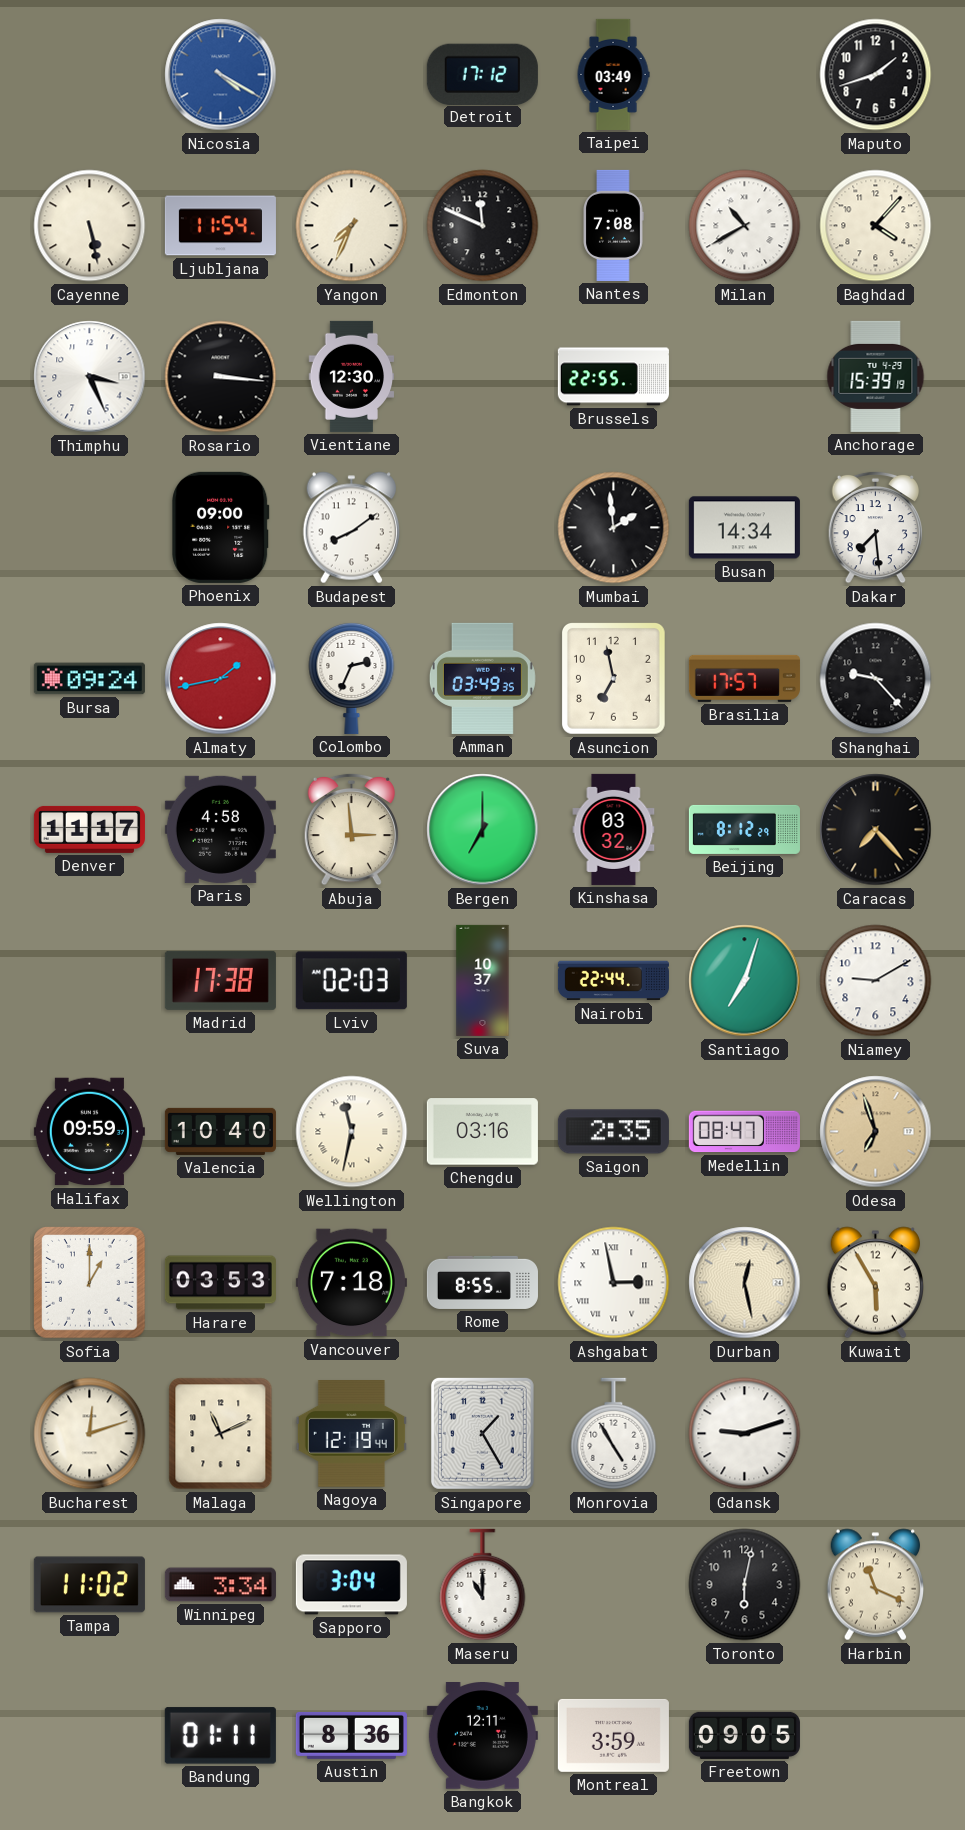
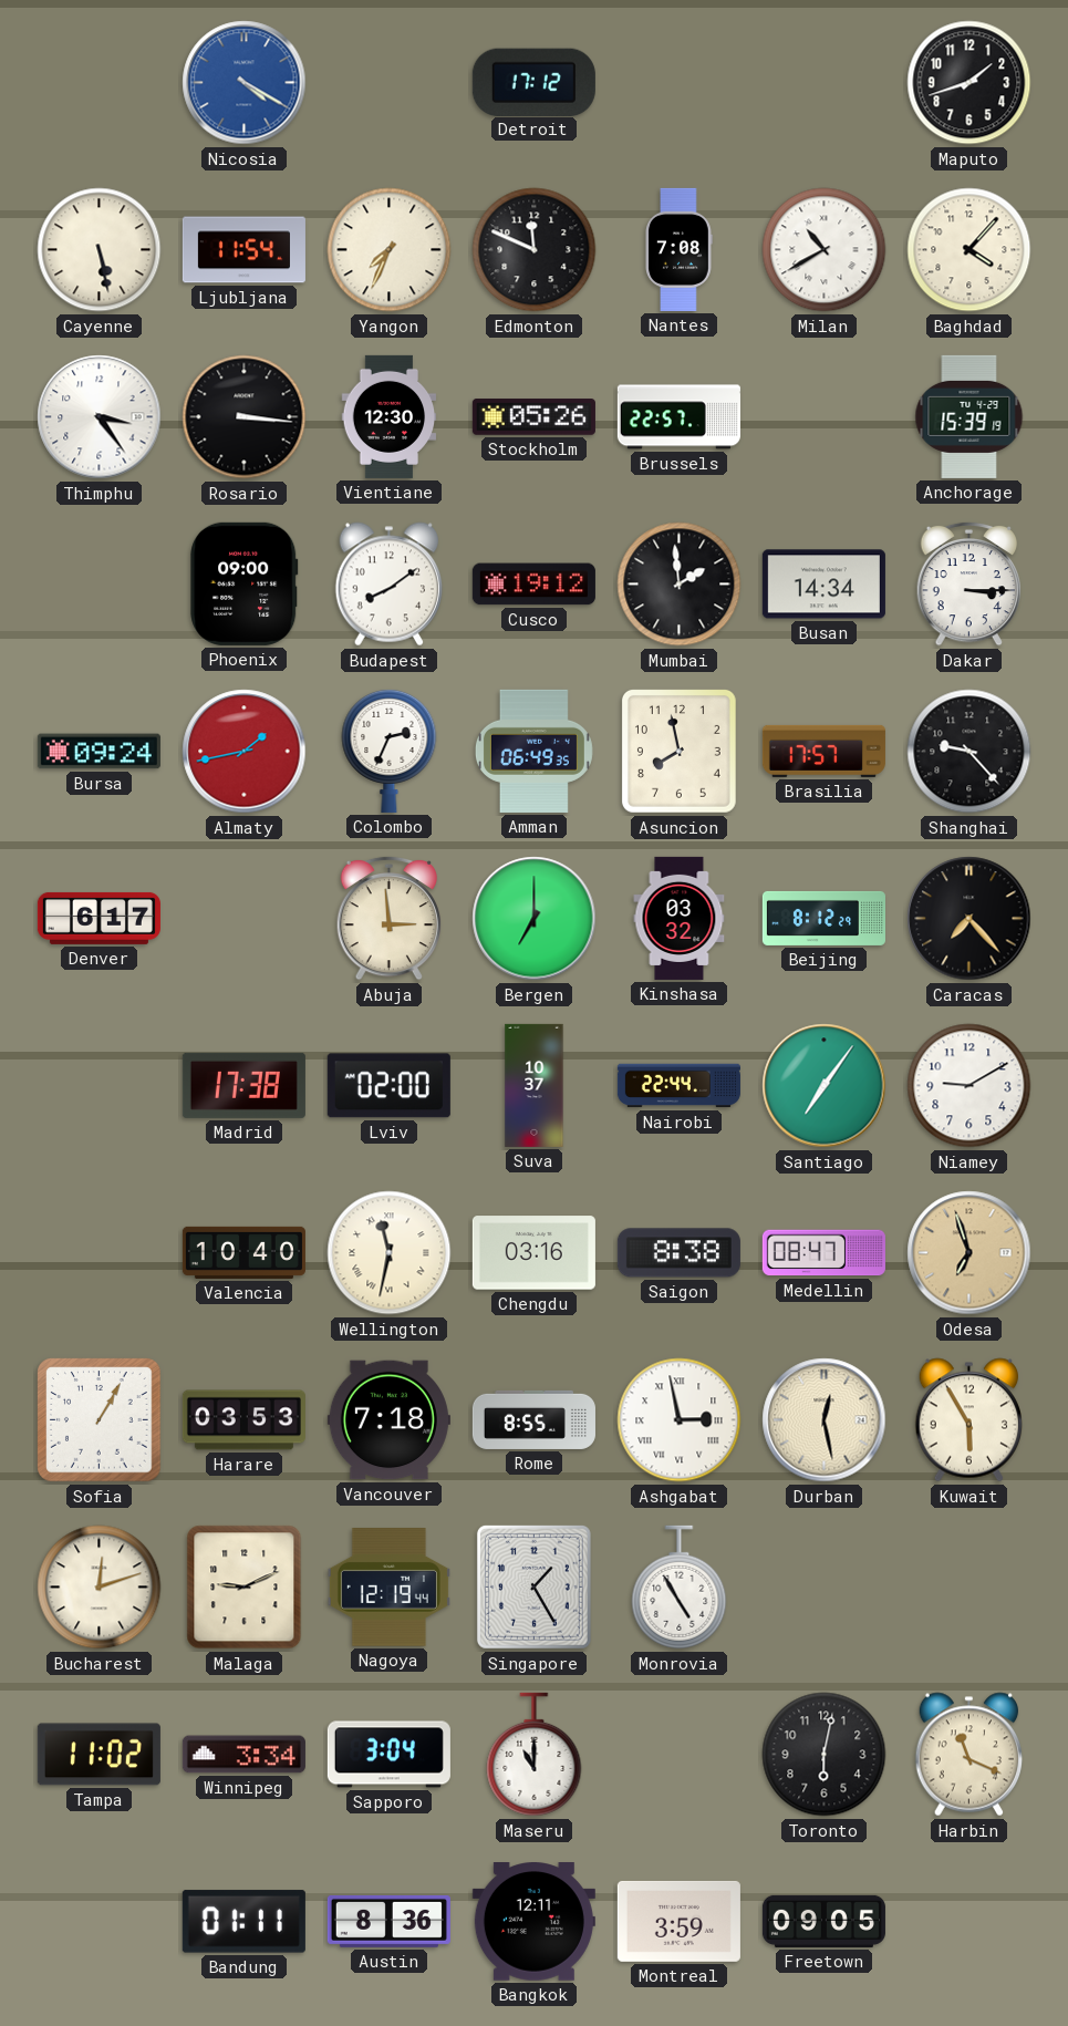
Taipei: 03:49 -> none
Thimphu: 3:26 -> 3:24
Stockholm: none -> 05:26
Brussels: 22:55 -> 22:57
Cusco: none -> 19:12
Dakar: 7:29 -> 3:15
Amman: 03:49 -> 06:49
Asuncion: 6:58 -> 7:58
Denver: 11:17 -> 6:17
Paris: 4:58 -> none
Lviv: 02:03 -> 02:00
Santiago: 7:03 -> 7:06
Halifax: 09:59 -> none
Saigon: 2:35 -> 8:38
Sofia: 1:00 -> 1:05
Malaga: 11:11 -> 9:11
Gdansk: 9:12 -> none
